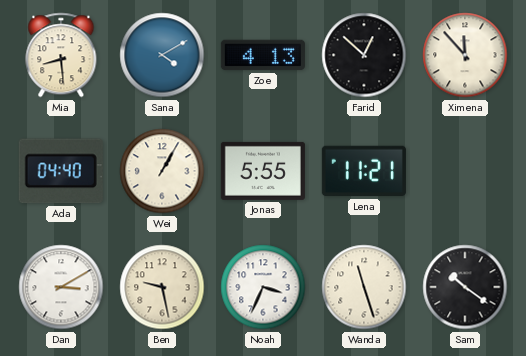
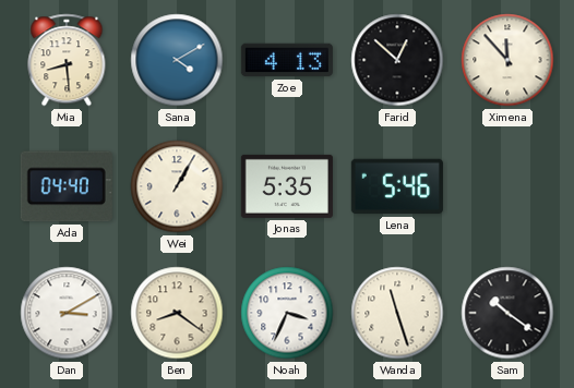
Jonas: 5:55 -> 5:35
Lena: 11:21 -> 5:46
Ben: 9:28 -> 8:21
